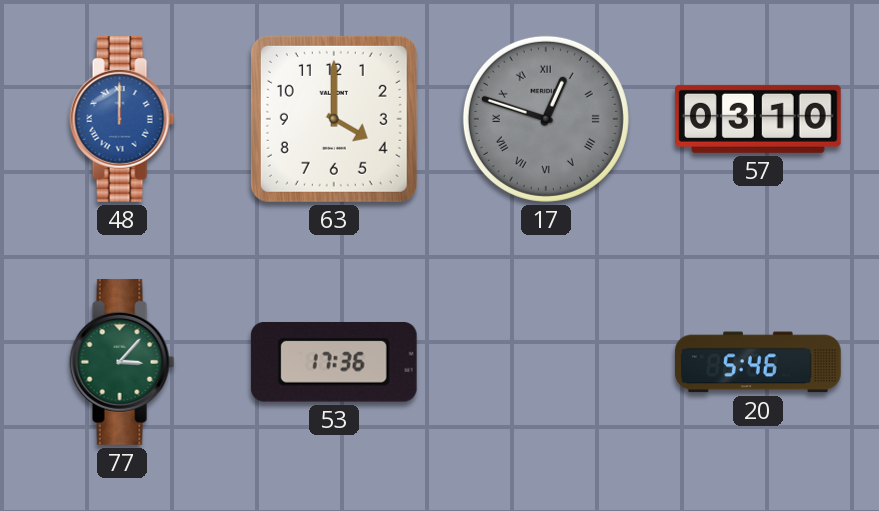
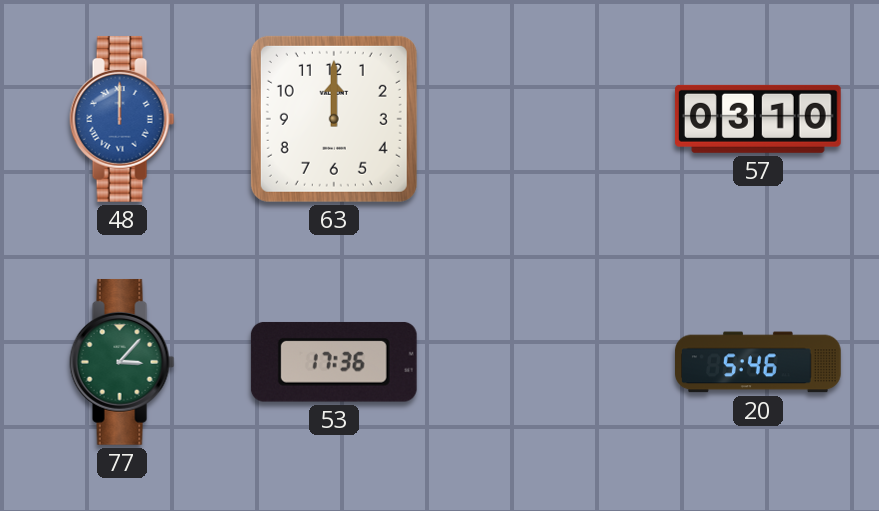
63: 4:00 -> 12:00
17: 12:48 -> none
